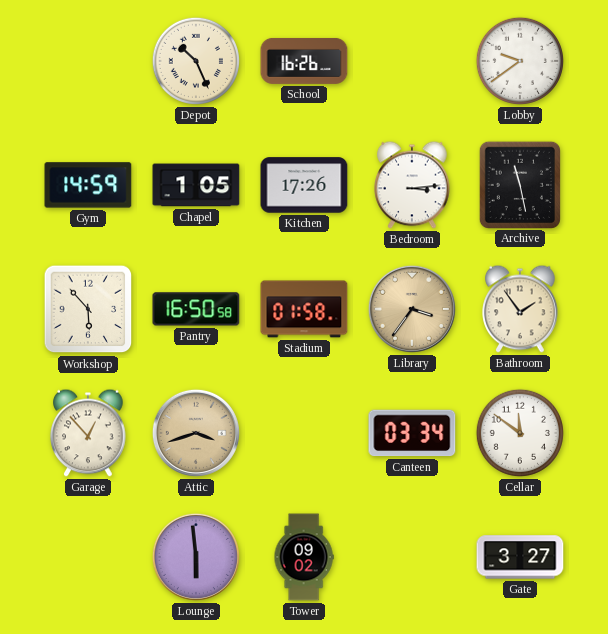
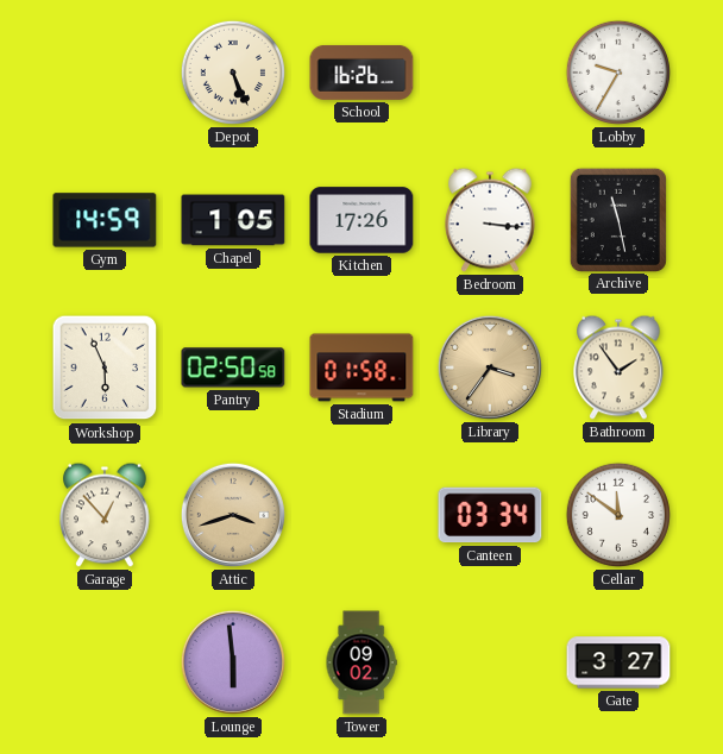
Depot: 10:26 -> 5:26
Lobby: 9:39 -> 9:35
Bedroom: 3:14 -> 3:16
Workshop: 5:53 -> 5:56
Pantry: 16:50 -> 02:50
